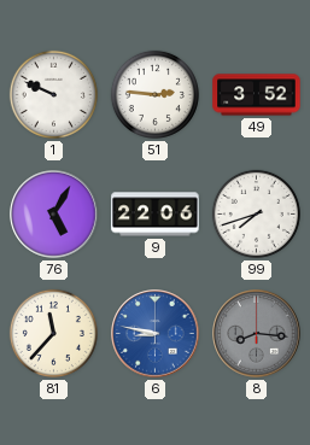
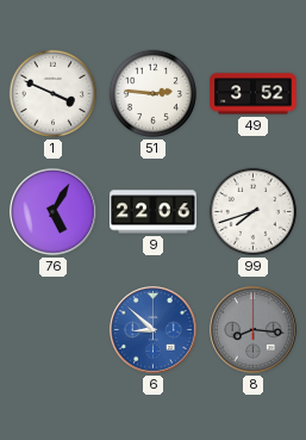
1: 9:49 -> 3:49
81: 11:37 -> none
6: 8:47 -> 8:52
